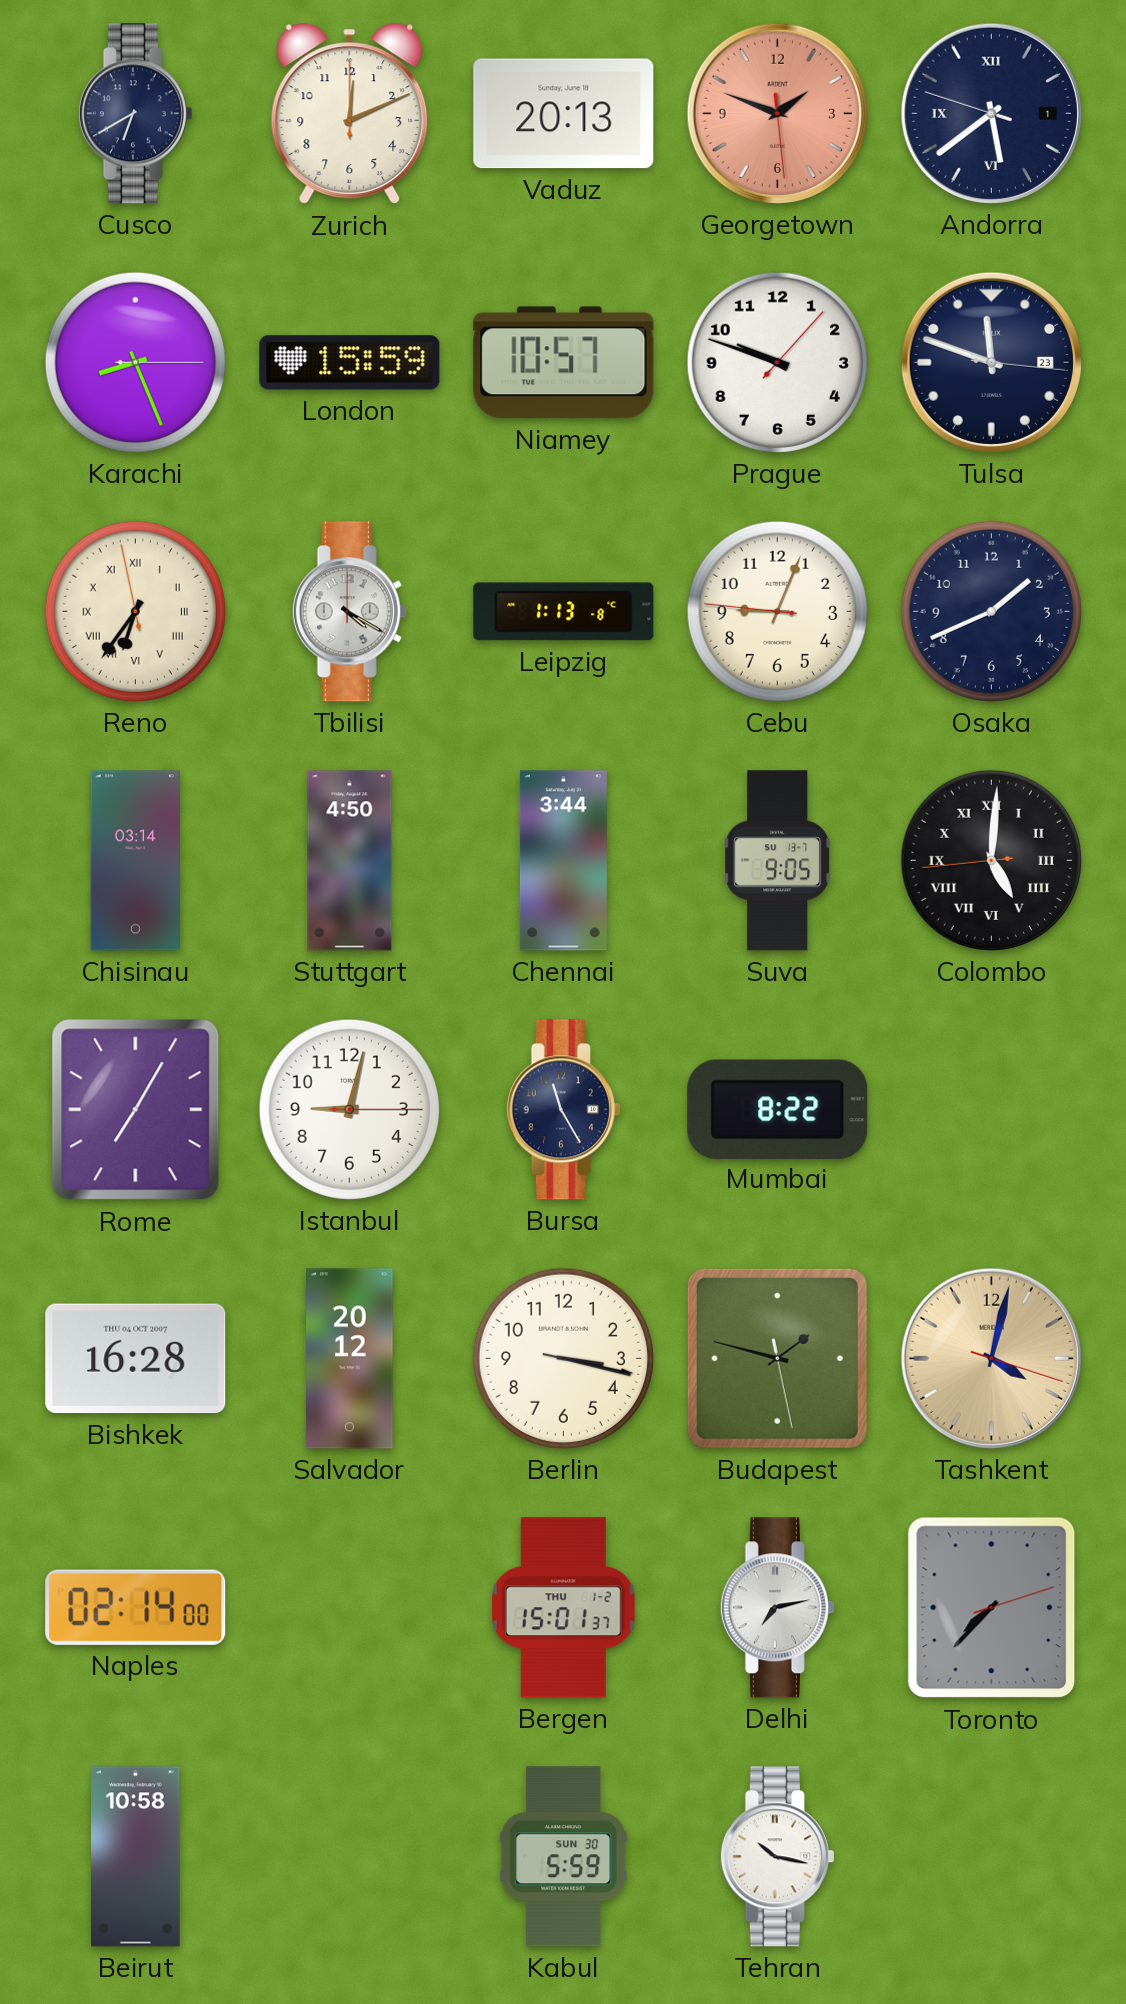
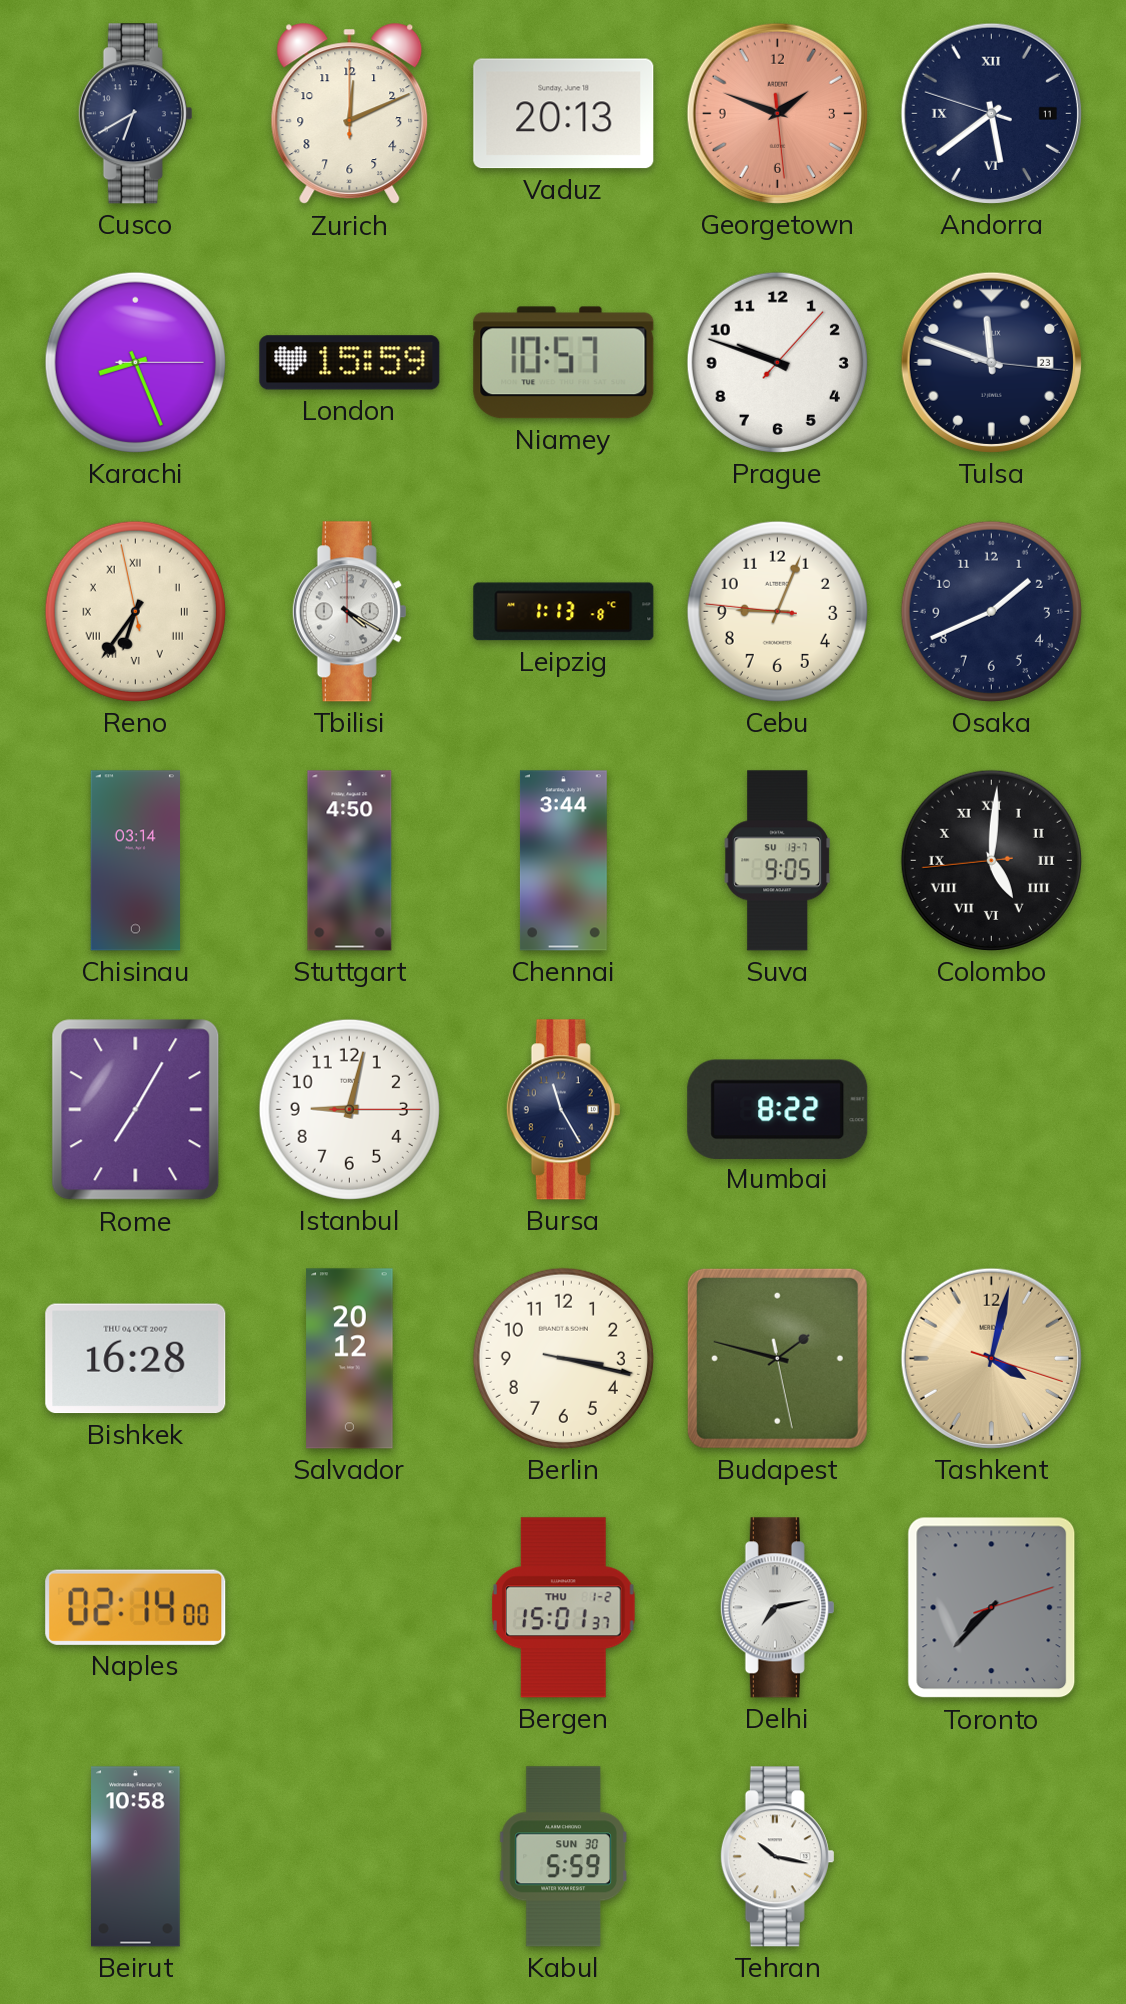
Andorra date: 1 -> 11
